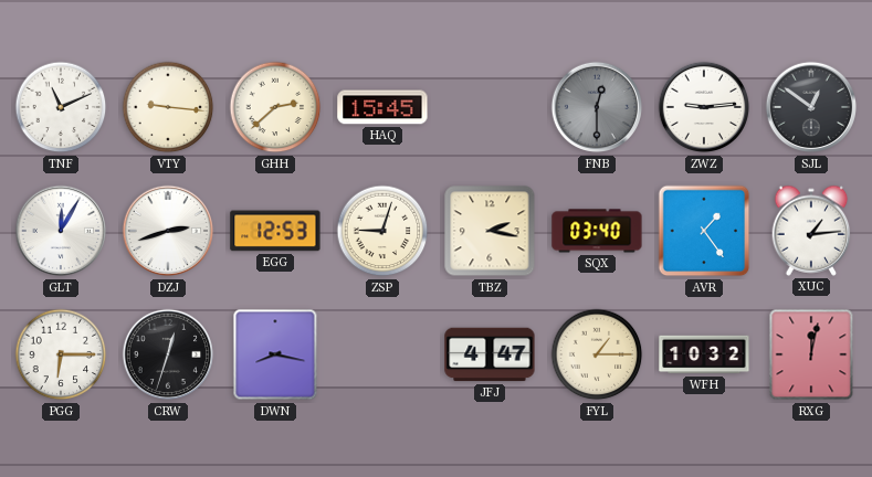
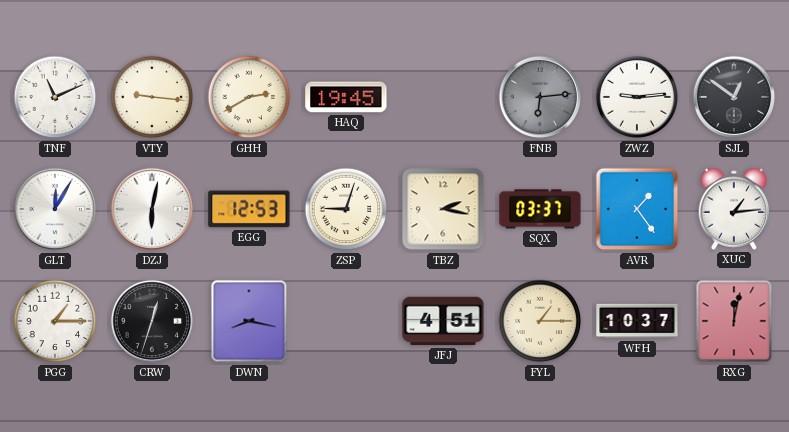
GHH: 2:38 -> 2:40
HAQ: 15:45 -> 19:45
FNB: 12:30 -> 6:14
DZJ: 2:42 -> 6:02
SQX: 03:40 -> 03:37
PGG: 6:15 -> 1:15
JFJ: 4:47 -> 4:51
WFH: 10:32 -> 10:37
